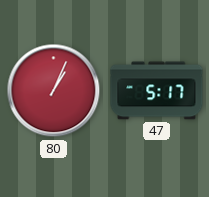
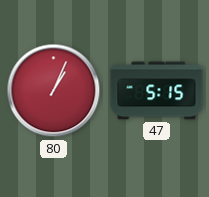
47: 5:17 -> 5:15
